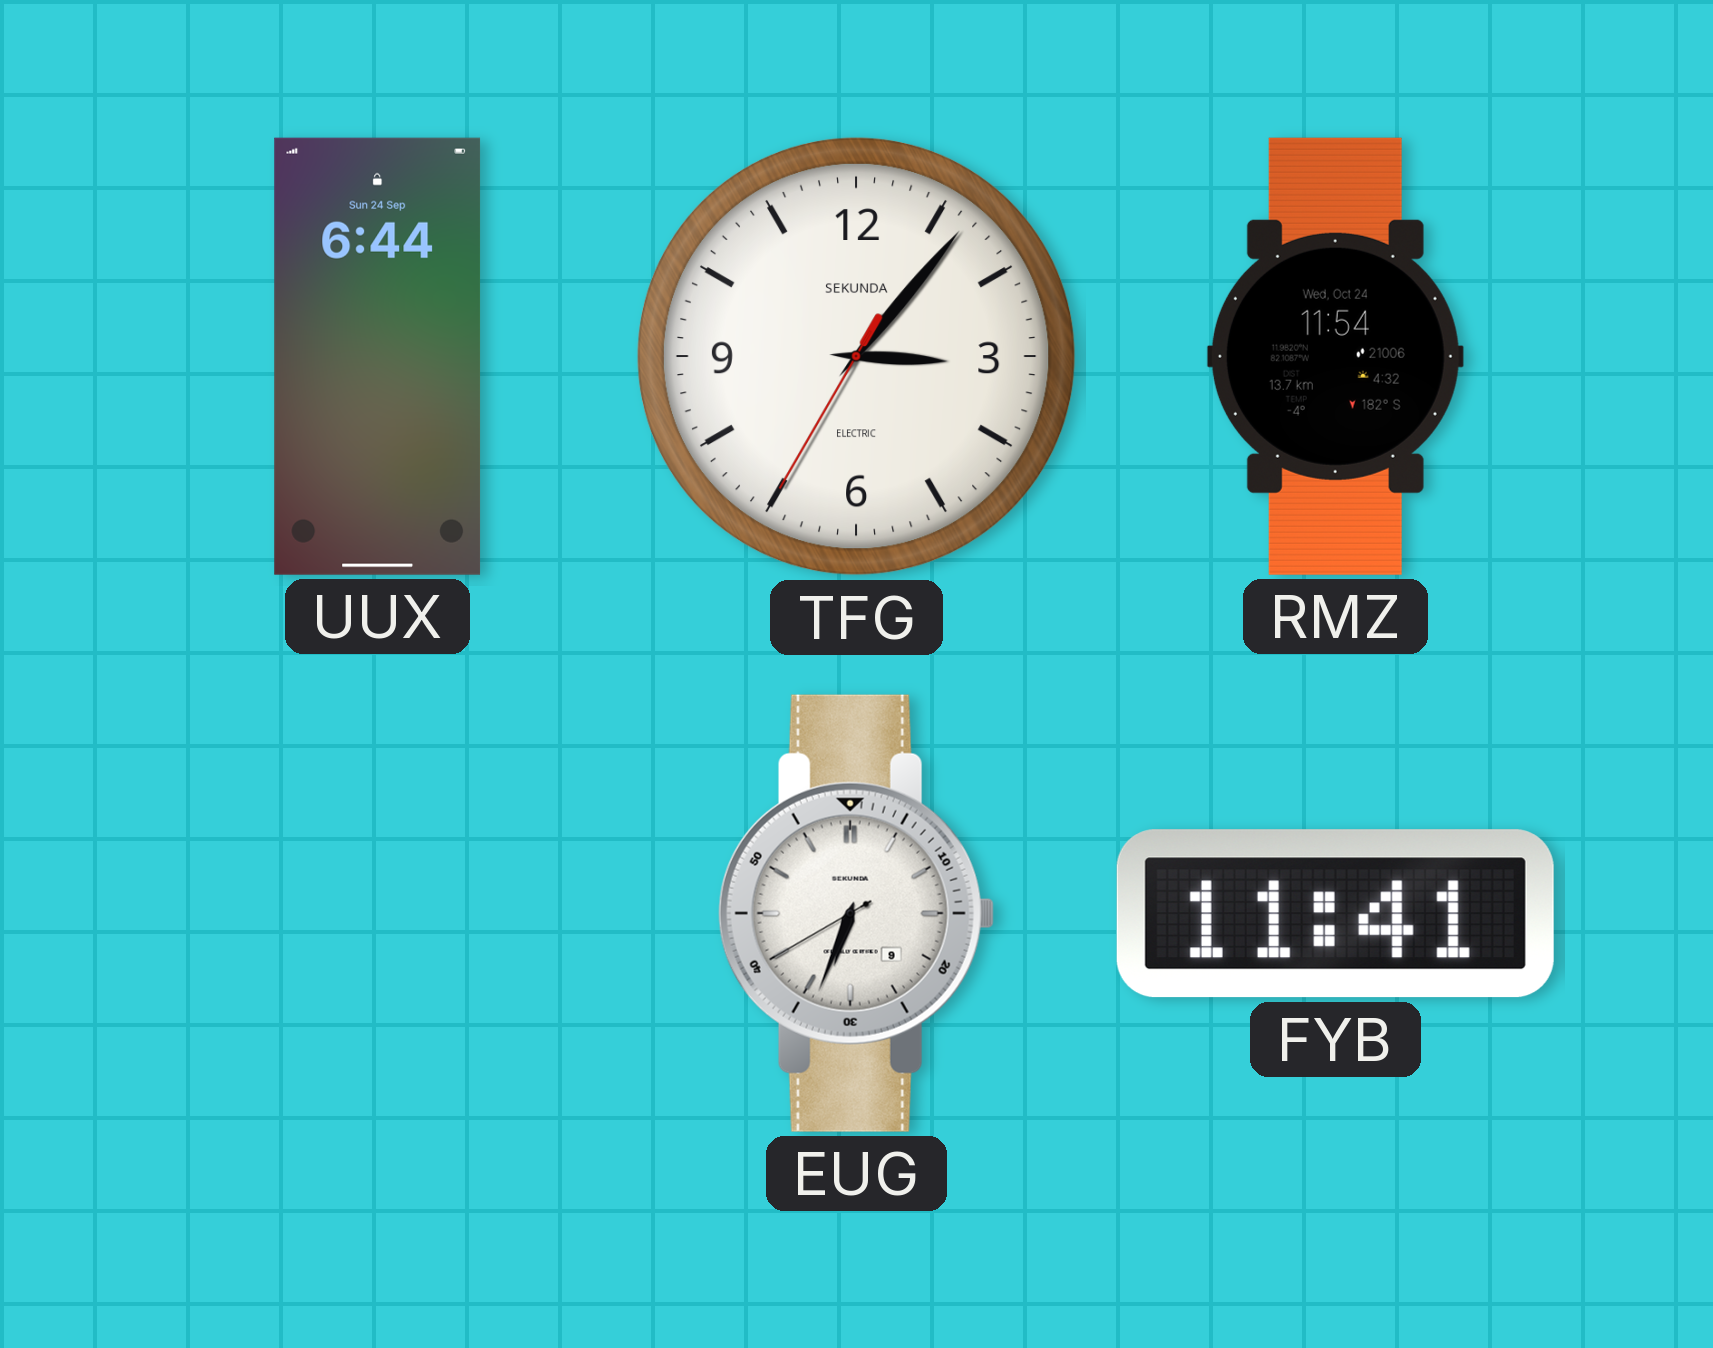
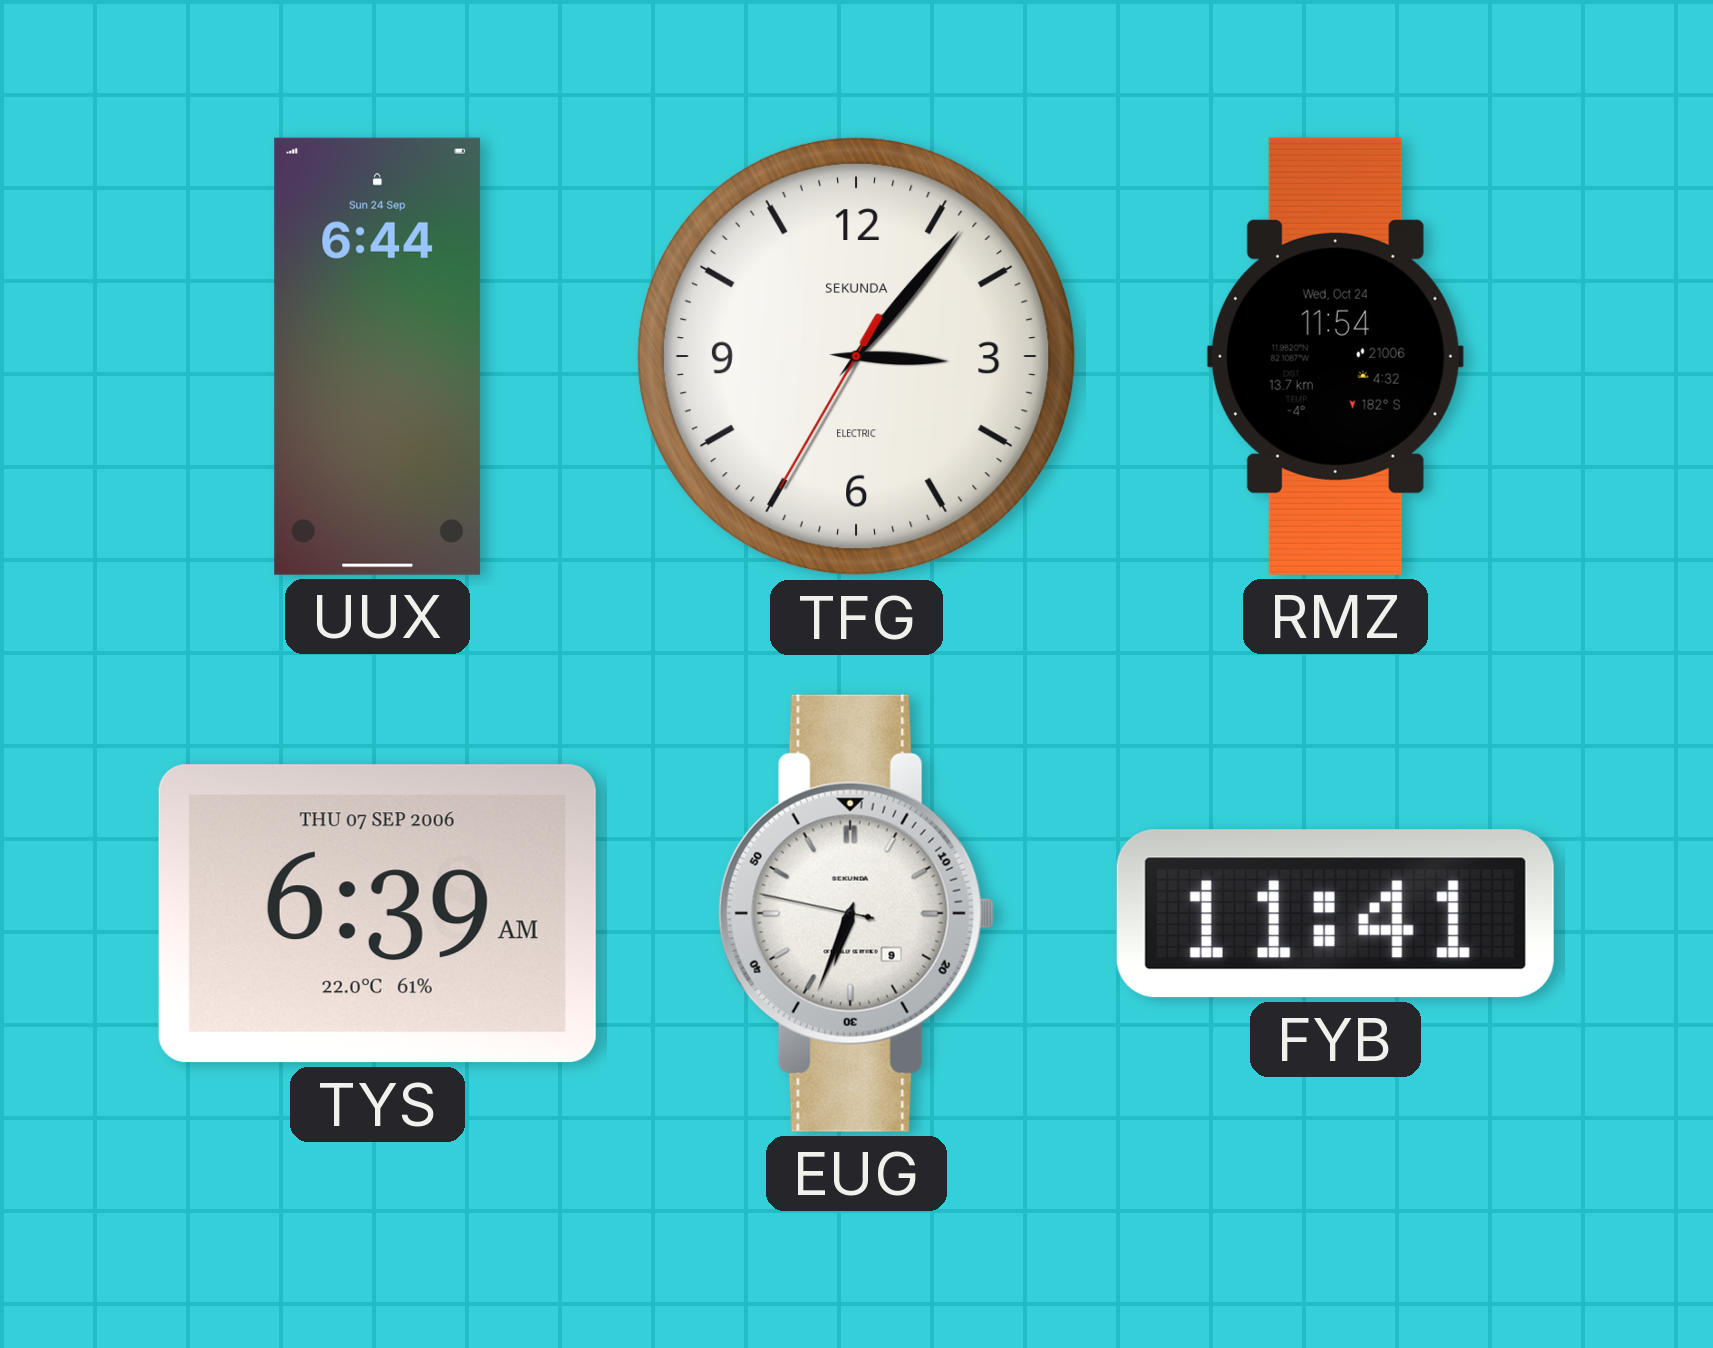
TYS: none -> 6:39
EUG: 6:33:40 -> 6:33:47
